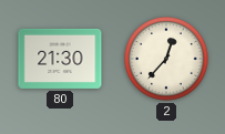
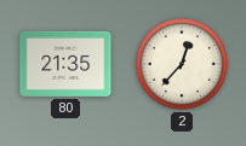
80: 21:30 -> 21:35
